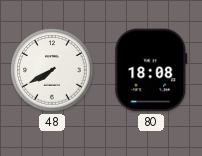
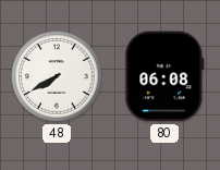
80: 18:08 -> 06:08
